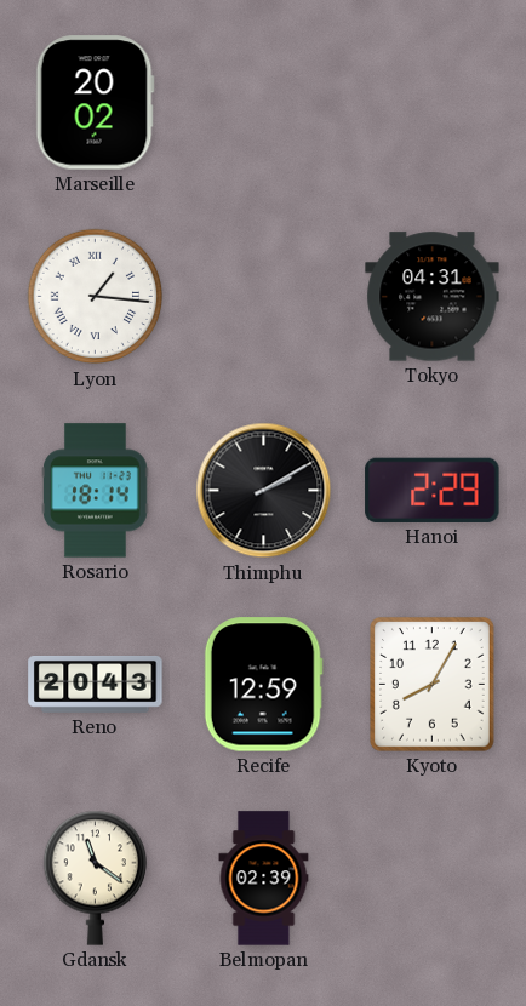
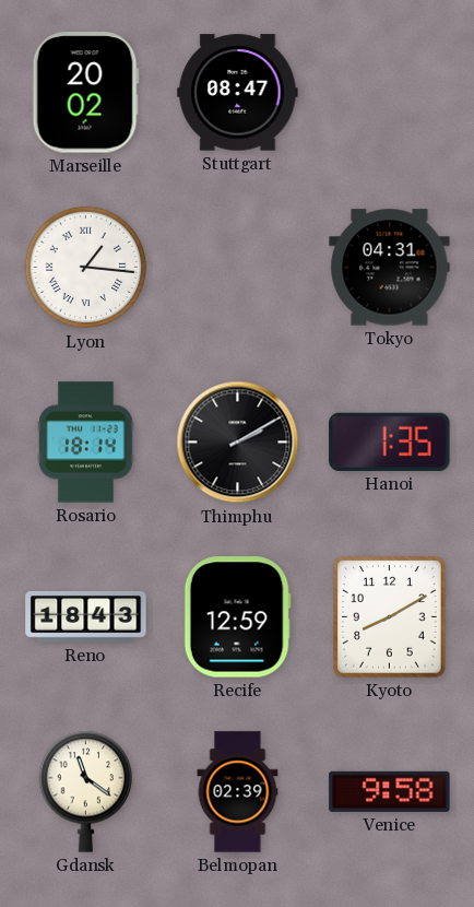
Stuttgart: none -> 08:47
Hanoi: 2:29 -> 1:35
Reno: 20:43 -> 18:43
Kyoto: 8:05 -> 8:10
Venice: none -> 9:58
